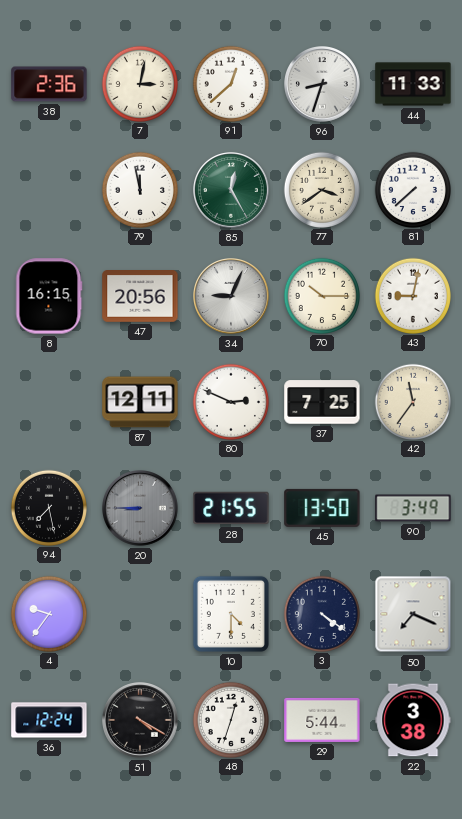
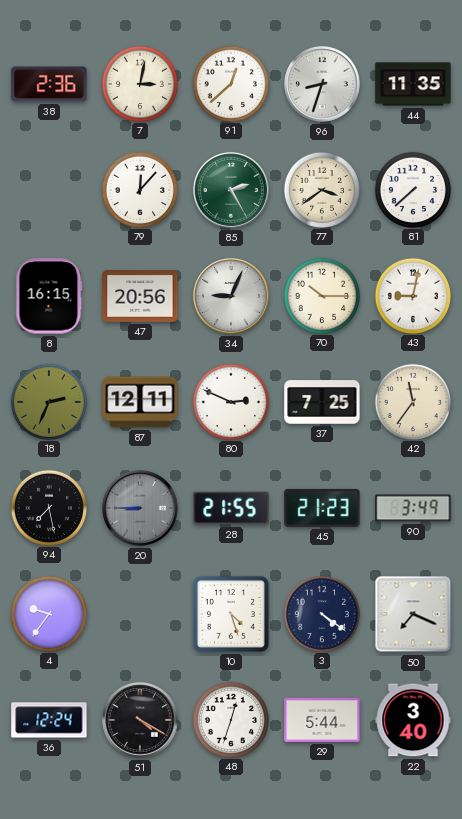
44: 11:33 -> 11:35
79: 11:58 -> 12:07
85: 12:25 -> 2:25
18: none -> 2:34
45: 13:50 -> 21:23
10: 4:30 -> 4:27
22: 3:38 -> 3:40
